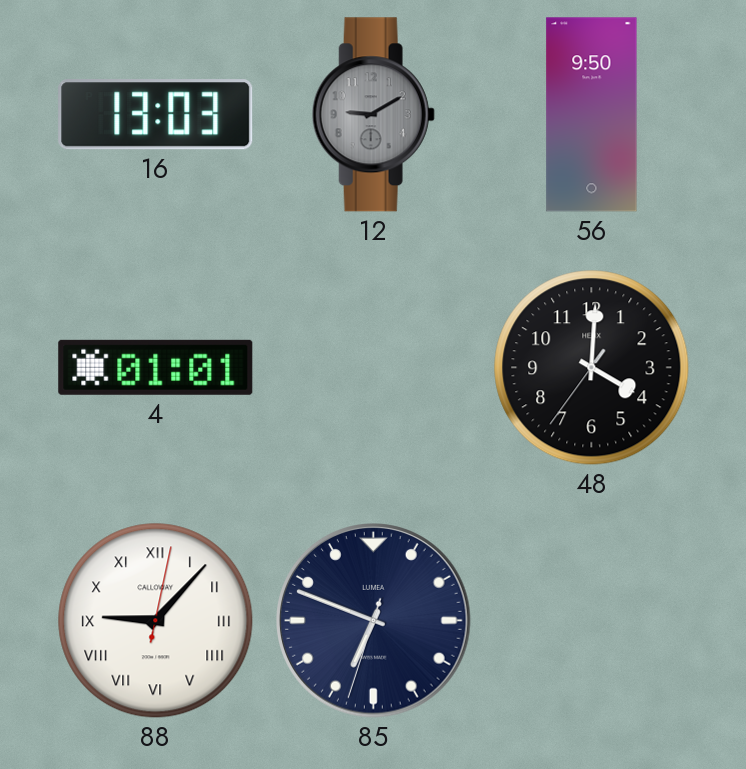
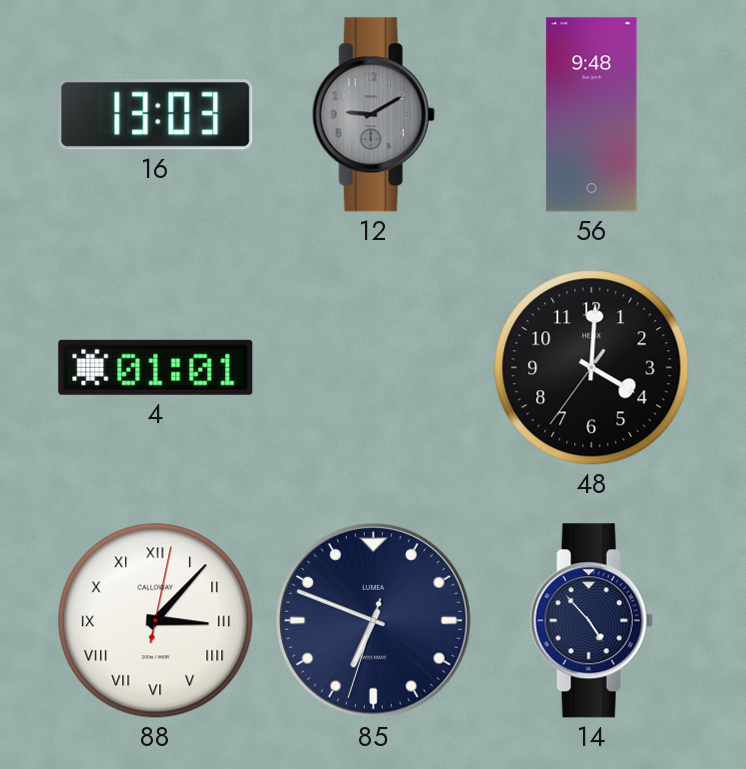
56: 9:50 -> 9:48
88: 9:07 -> 3:07
14: none -> 4:53
